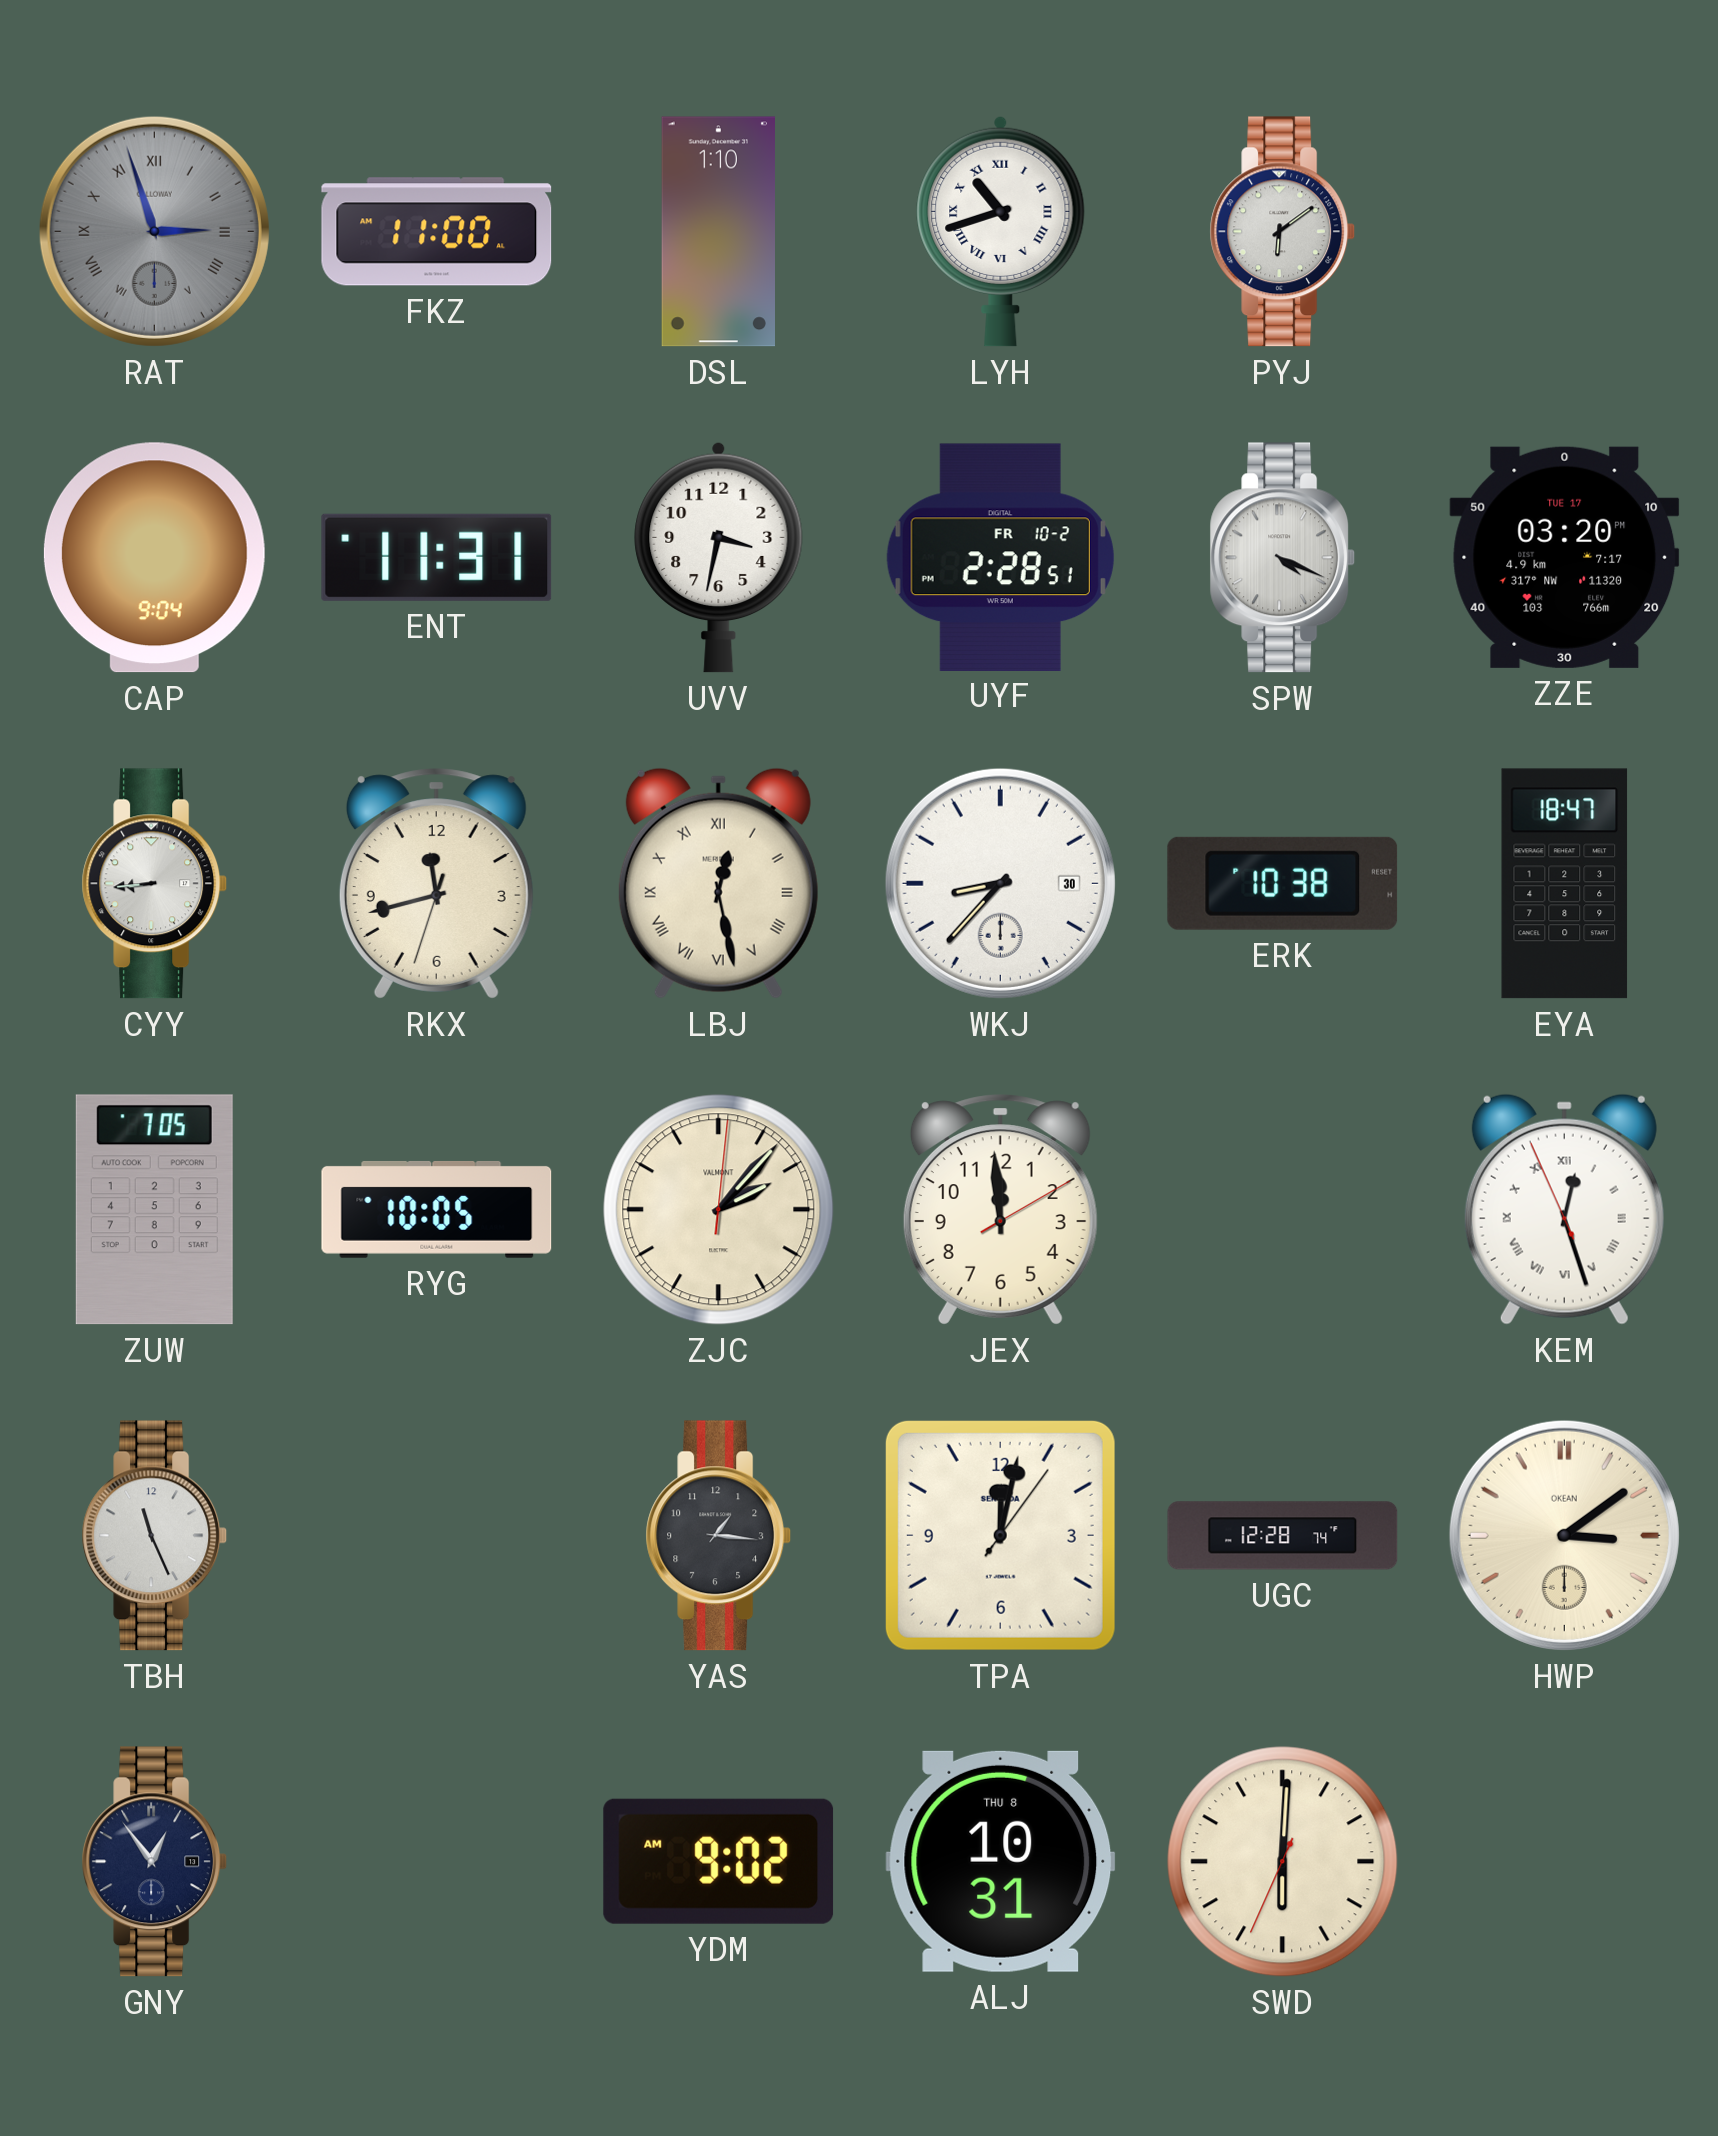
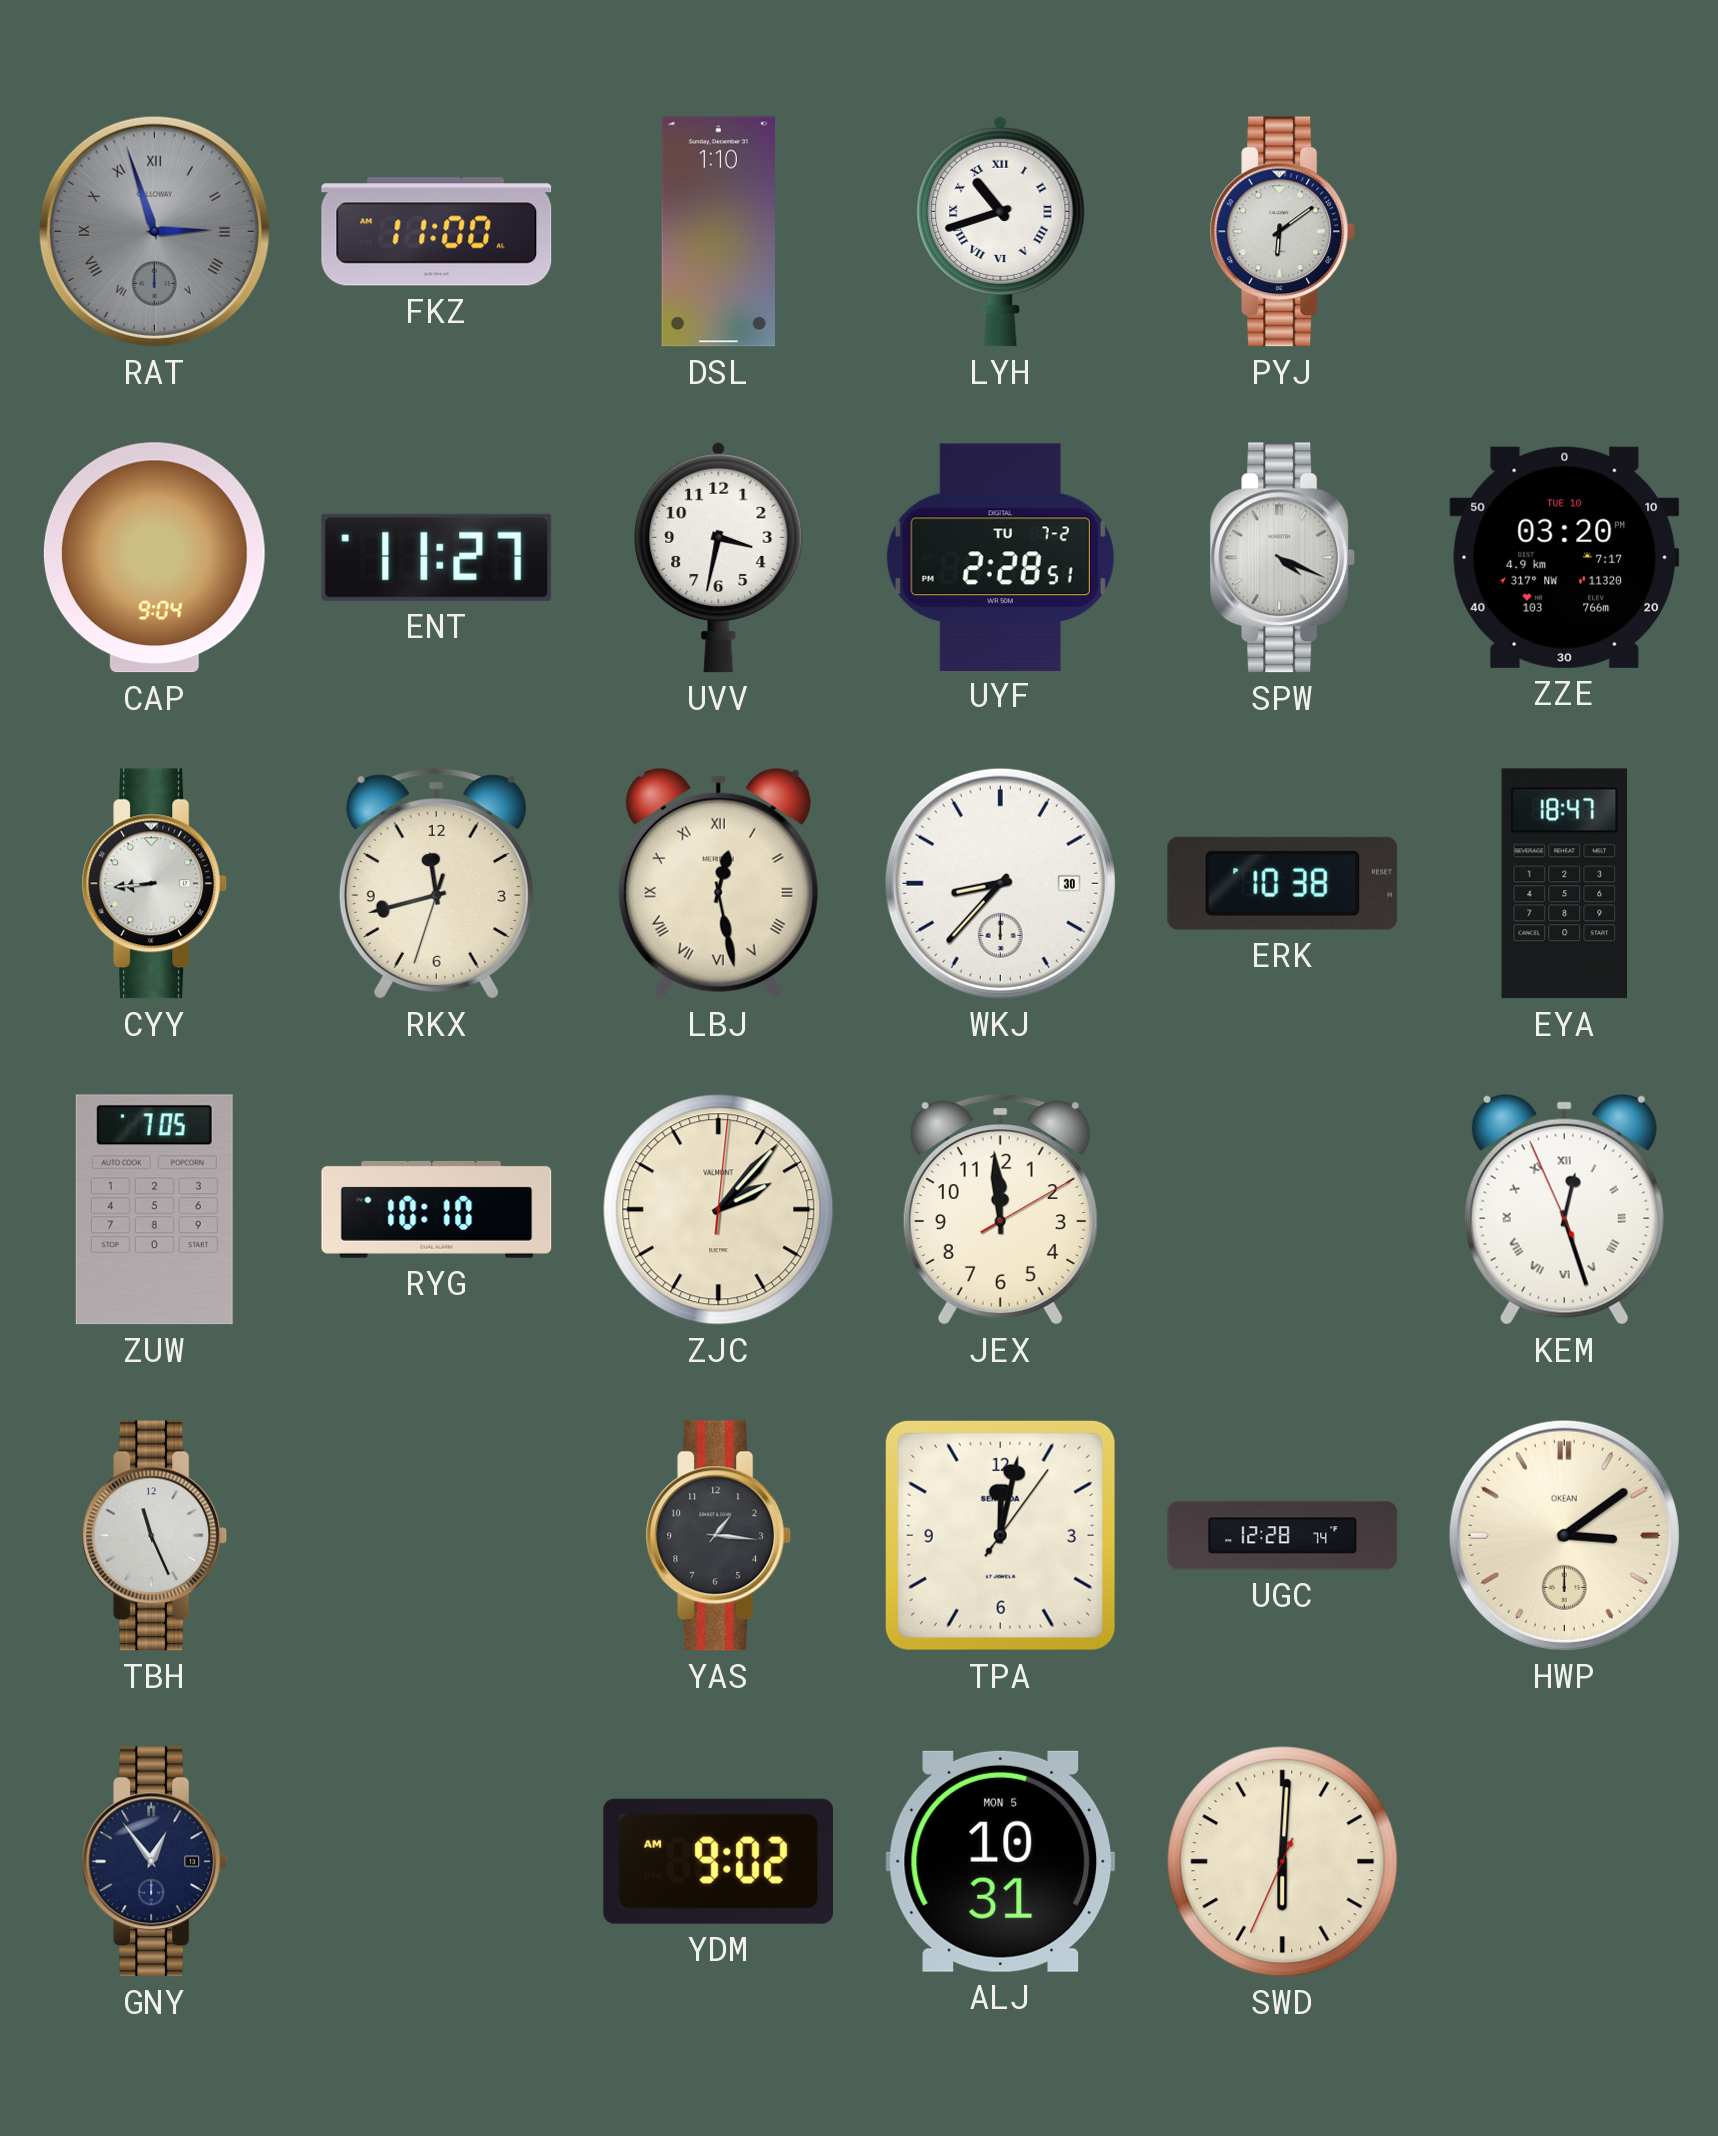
ENT: 11:31 -> 11:27
UYF date: FR 10-2 -> TU 7-2
ZZE date: TUE 17 -> TUE 10
RYG: 10:05 -> 10:10
ALJ date: THU 8 -> MON 5
